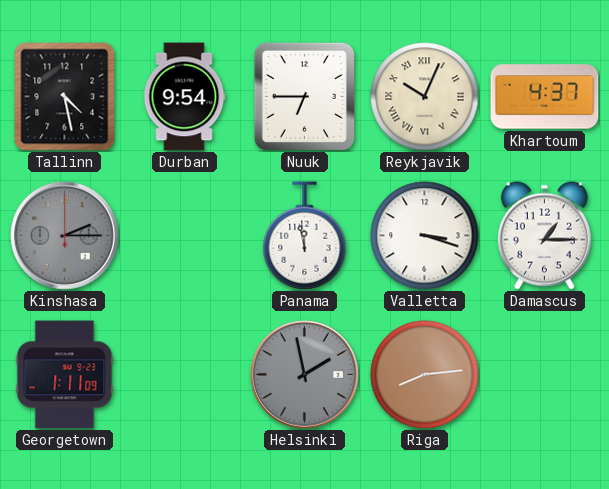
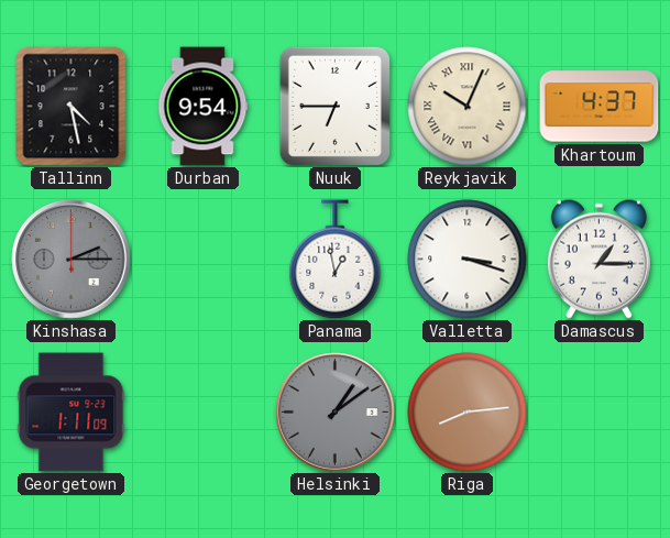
Panama: 11:58 -> 12:58
Helsinki: 1:58 -> 1:09
